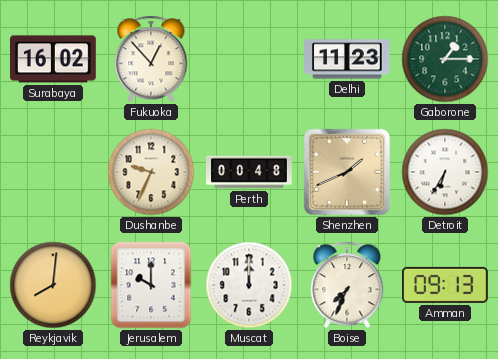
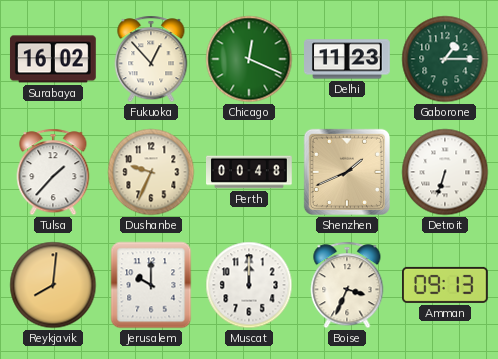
Chicago: none -> 12:19
Tulsa: none -> 1:37
Detroit: 6:35 -> 6:33
Boise: 7:34 -> 3:34
